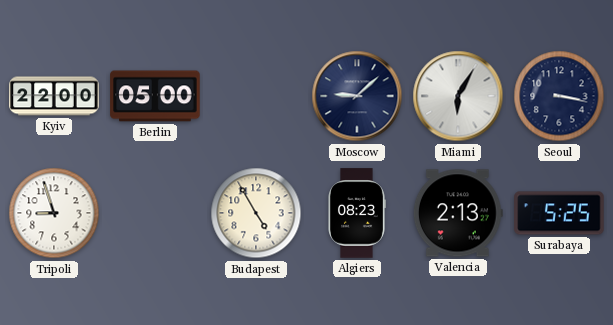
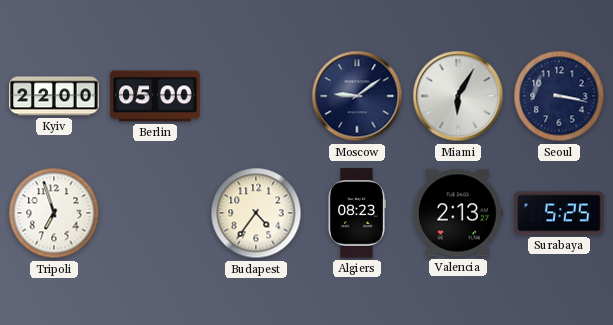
Moscow: 9:08 -> 9:09
Tripoli: 8:57 -> 6:57
Budapest: 4:55 -> 4:36
